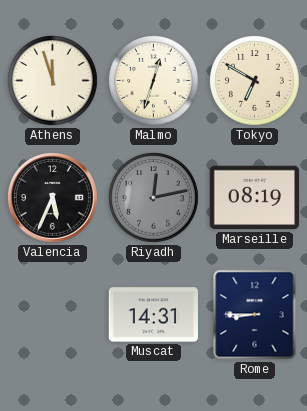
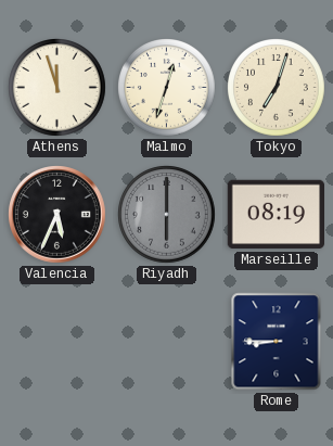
Tokyo: 6:50 -> 7:03
Riyadh: 12:13 -> 6:00
Muscat: 14:31 -> none
